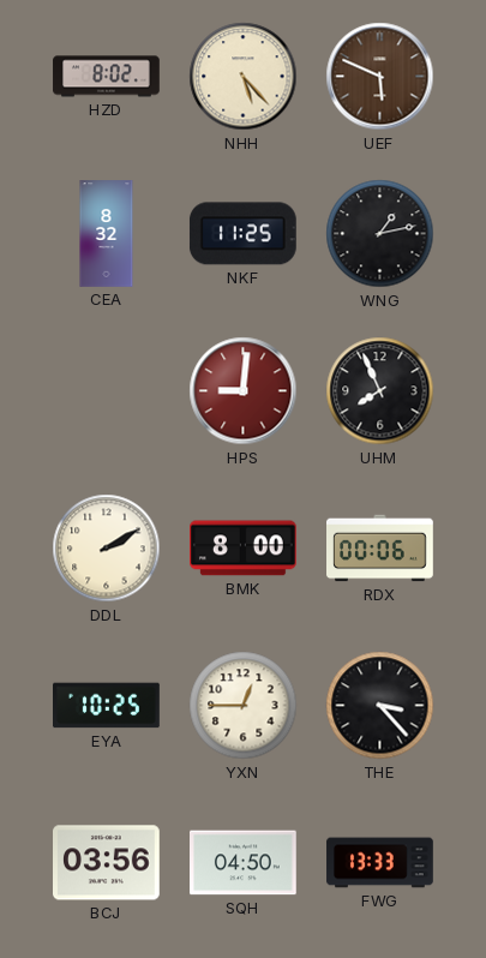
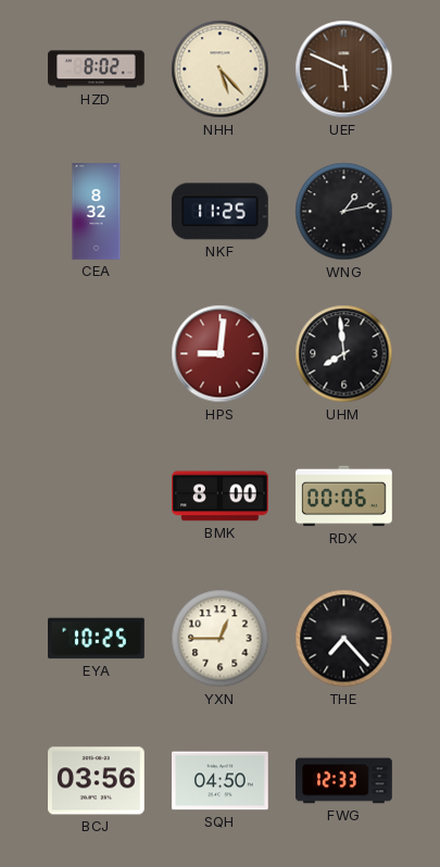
UHM: 7:56 -> 7:59
DDL: 2:10 -> none
THE: 3:23 -> 7:23
FWG: 13:33 -> 12:33
